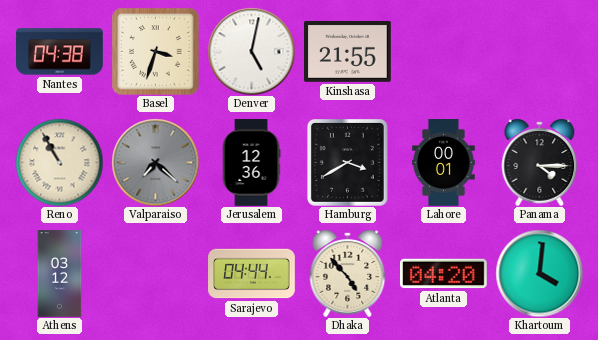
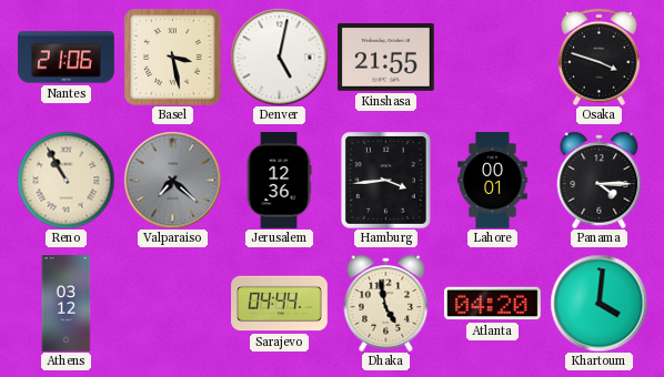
Nantes: 04:38 -> 21:06
Basel: 3:33 -> 3:28
Osaka: none -> 3:48
Hamburg: 3:40 -> 3:44
Dhaka: 4:53 -> 4:58
